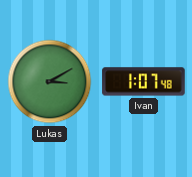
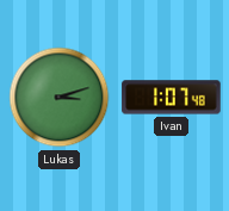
Lukas: 3:10 -> 3:12
